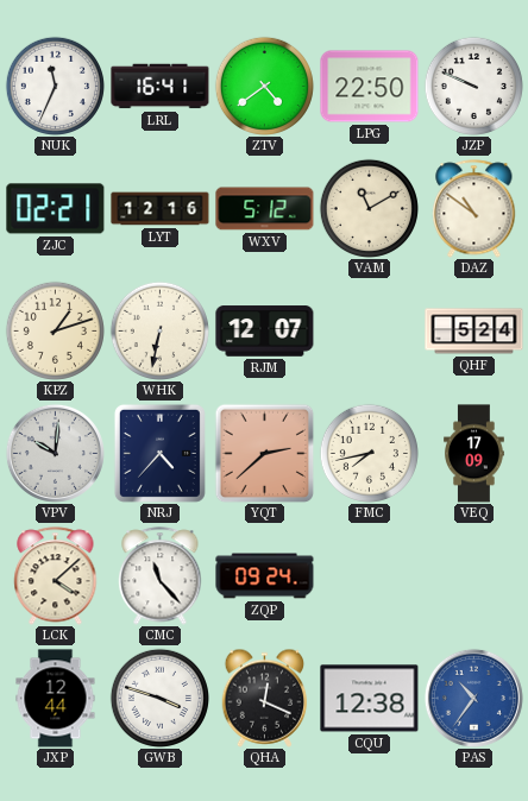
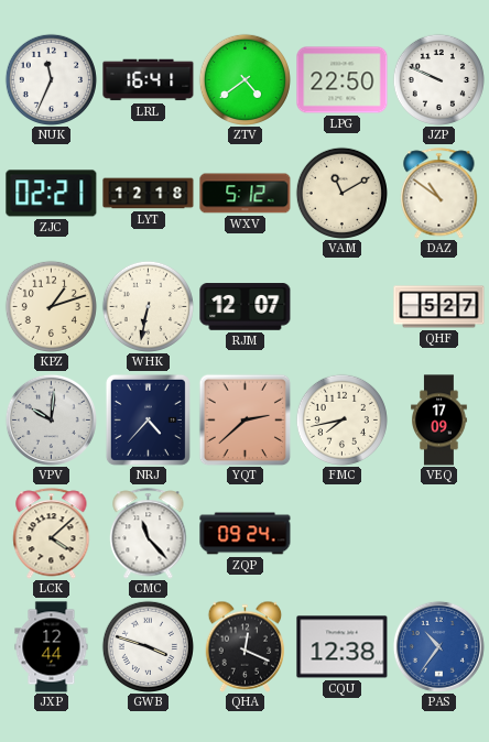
LYT: 12:16 -> 12:18
QHF: 5:24 -> 5:27
